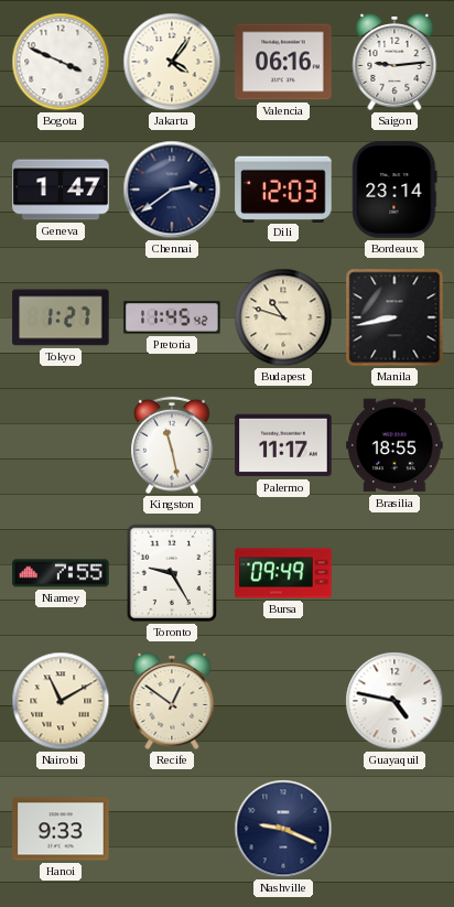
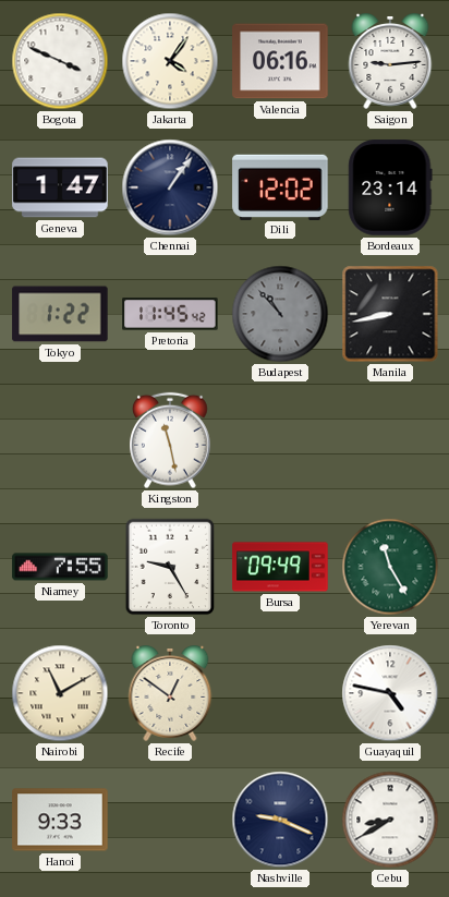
Chennai: 2:39 -> 1:06
Dili: 12:03 -> 12:02
Tokyo: 1:27 -> 1:22
Budapest: 10:48 -> 10:53
Budapest dial: cream -> grey
Palermo: 11:17 -> none
Brasilia: 18:55 -> none
Yerevan: none -> 11:25
Cebu: none -> 8:40
